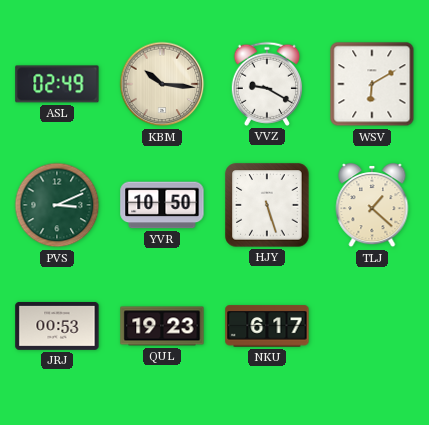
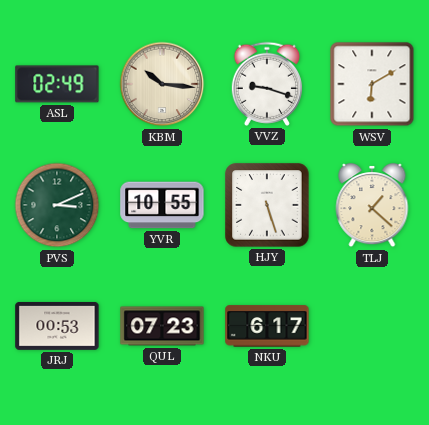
VVZ: 9:20 -> 9:18
YVR: 10:50 -> 10:55
QUL: 19:23 -> 07:23
